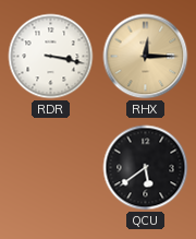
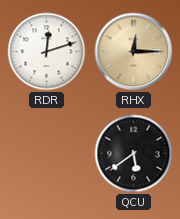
RDR: 3:17 -> 12:12
